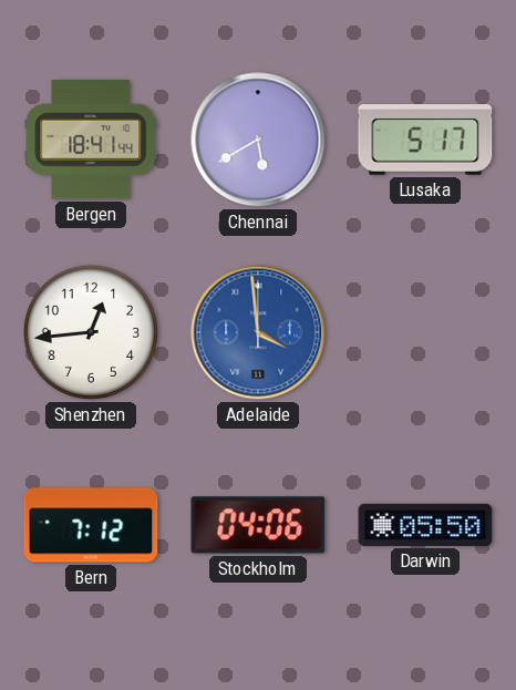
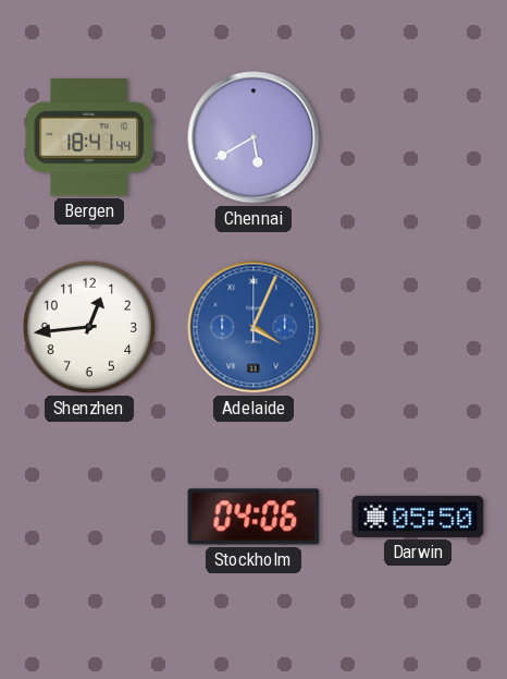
Lusaka: 5:17 -> none
Adelaide: 3:59 -> 4:04
Bern: 7:12 -> none
